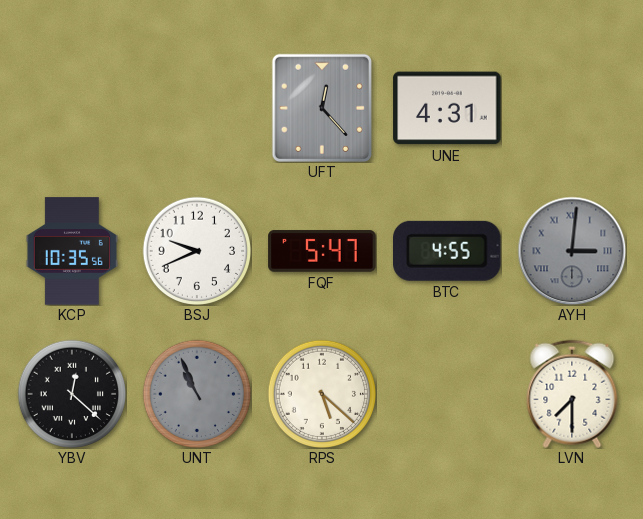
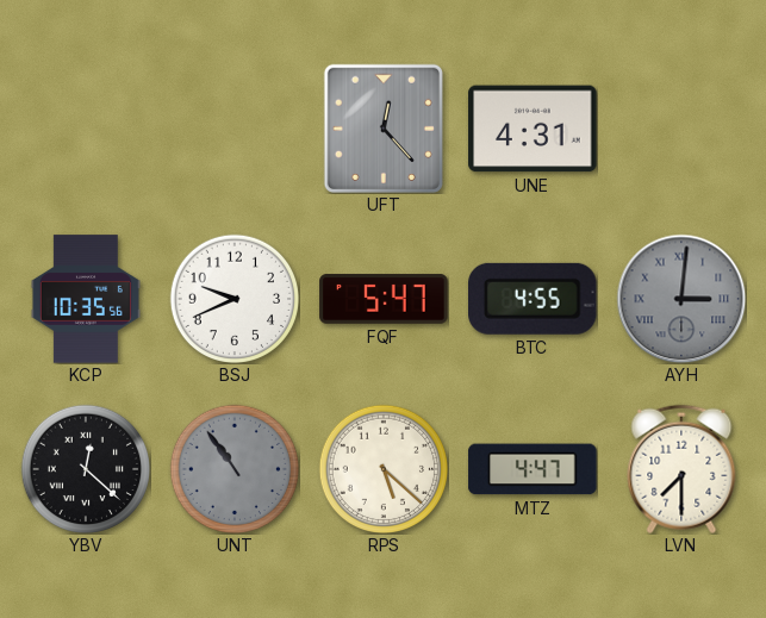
UNT: 10:56 -> 10:54
MTZ: none -> 4:47
